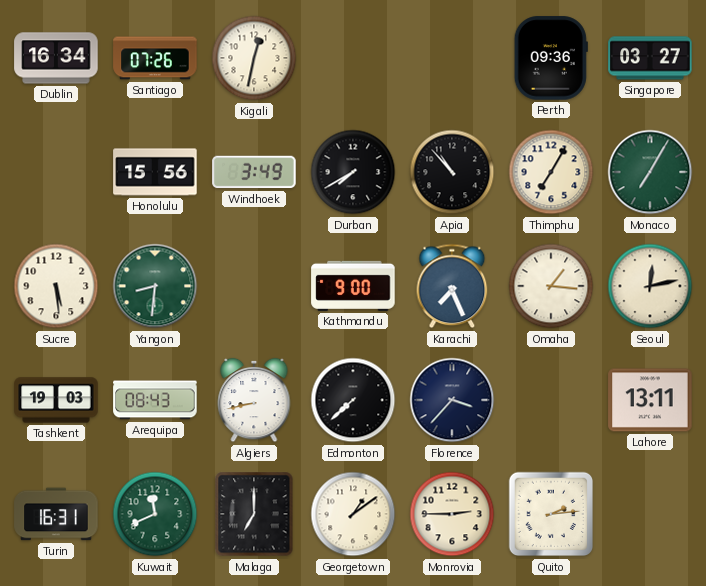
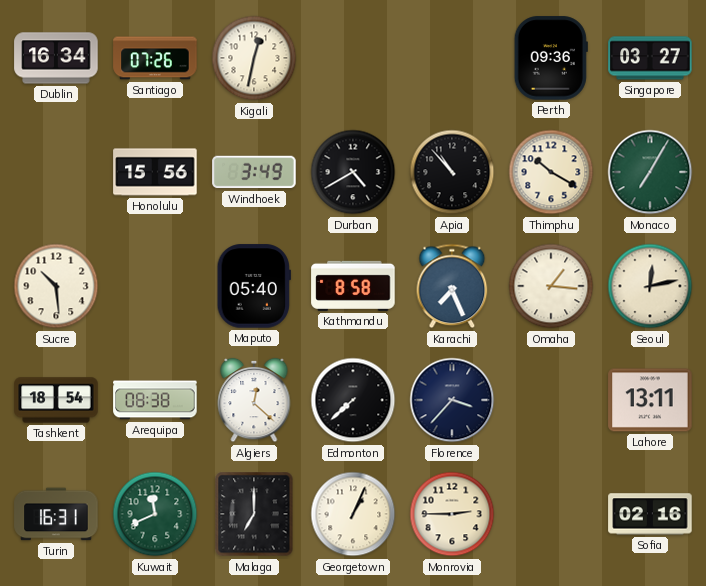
Durban: 7:40 -> 4:40
Thimphu: 7:05 -> 10:20
Sucre: 5:29 -> 10:29
Yangon: 8:31 -> none
Maputo: none -> 05:40
Kathmandu: 9:00 -> 8:58
Tashkent: 19:03 -> 18:54
Arequipa: 08:43 -> 08:38
Algiers: 8:43 -> 12:22
Georgetown: 1:09 -> 1:04
Quito: 2:14 -> none
Sofia: none -> 02:16
